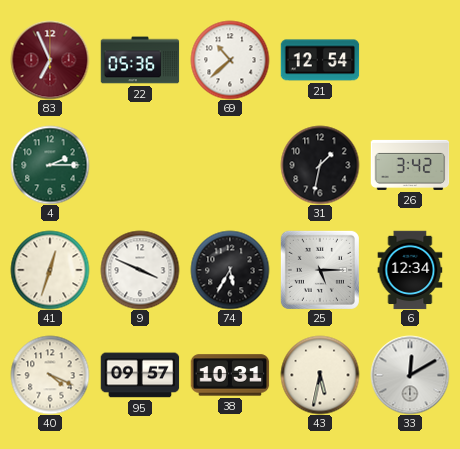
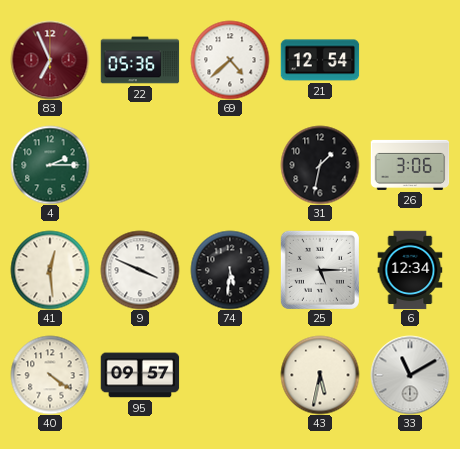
69: 10:38 -> 4:38
26: 3:42 -> 3:06
41: 12:33 -> 12:29
74: 5:35 -> 5:31
40: 4:19 -> 4:21
38: 10:31 -> none
33: 12:10 -> 11:10
